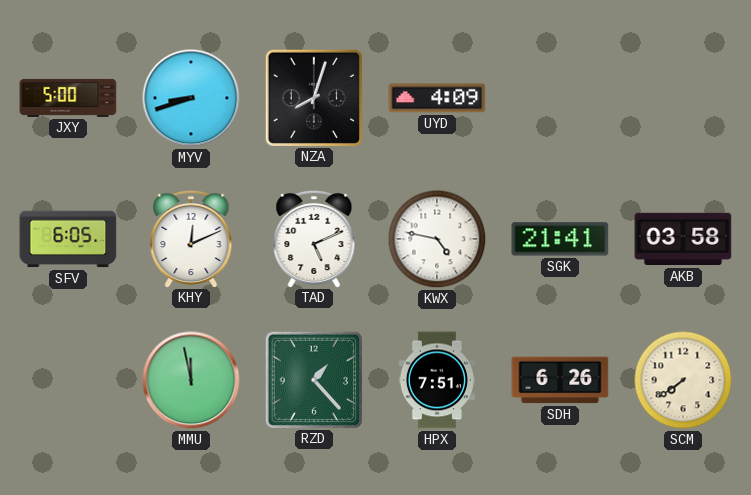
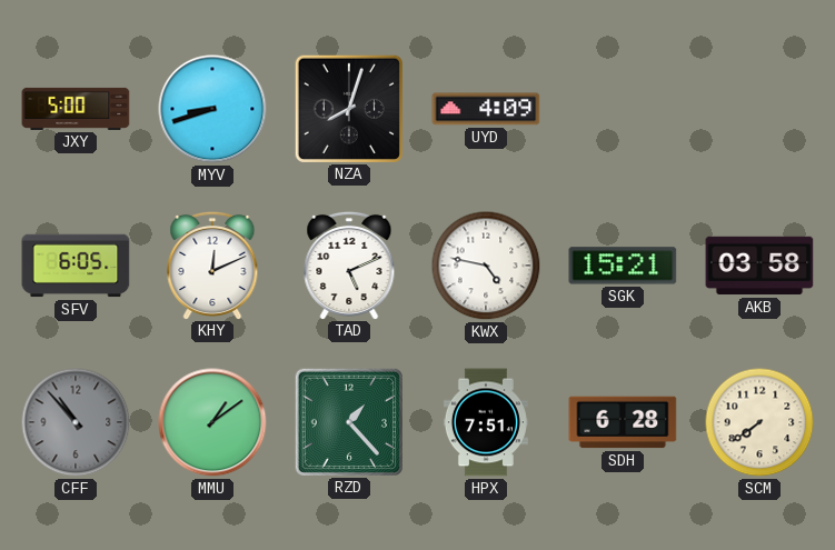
SGK: 21:41 -> 15:21
CFF: none -> 10:53
MMU: 11:58 -> 1:09
SDH: 6:26 -> 6:28
